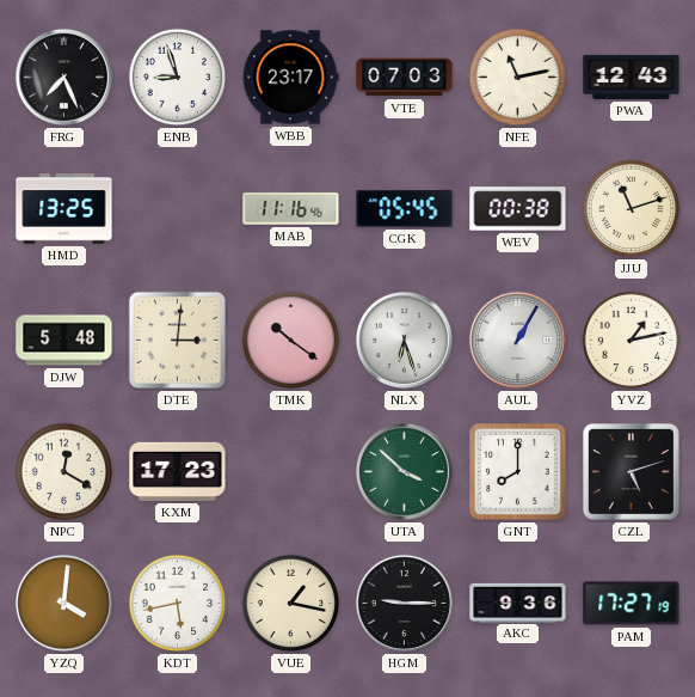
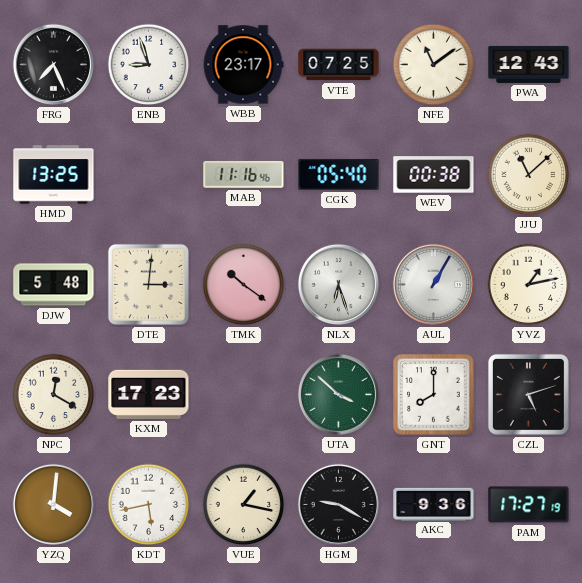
VTE: 07:03 -> 07:25
NFE: 11:13 -> 11:09
CGK: 05:45 -> 05:40
JJU: 11:12 -> 11:08
HGM: 9:15 -> 9:20
